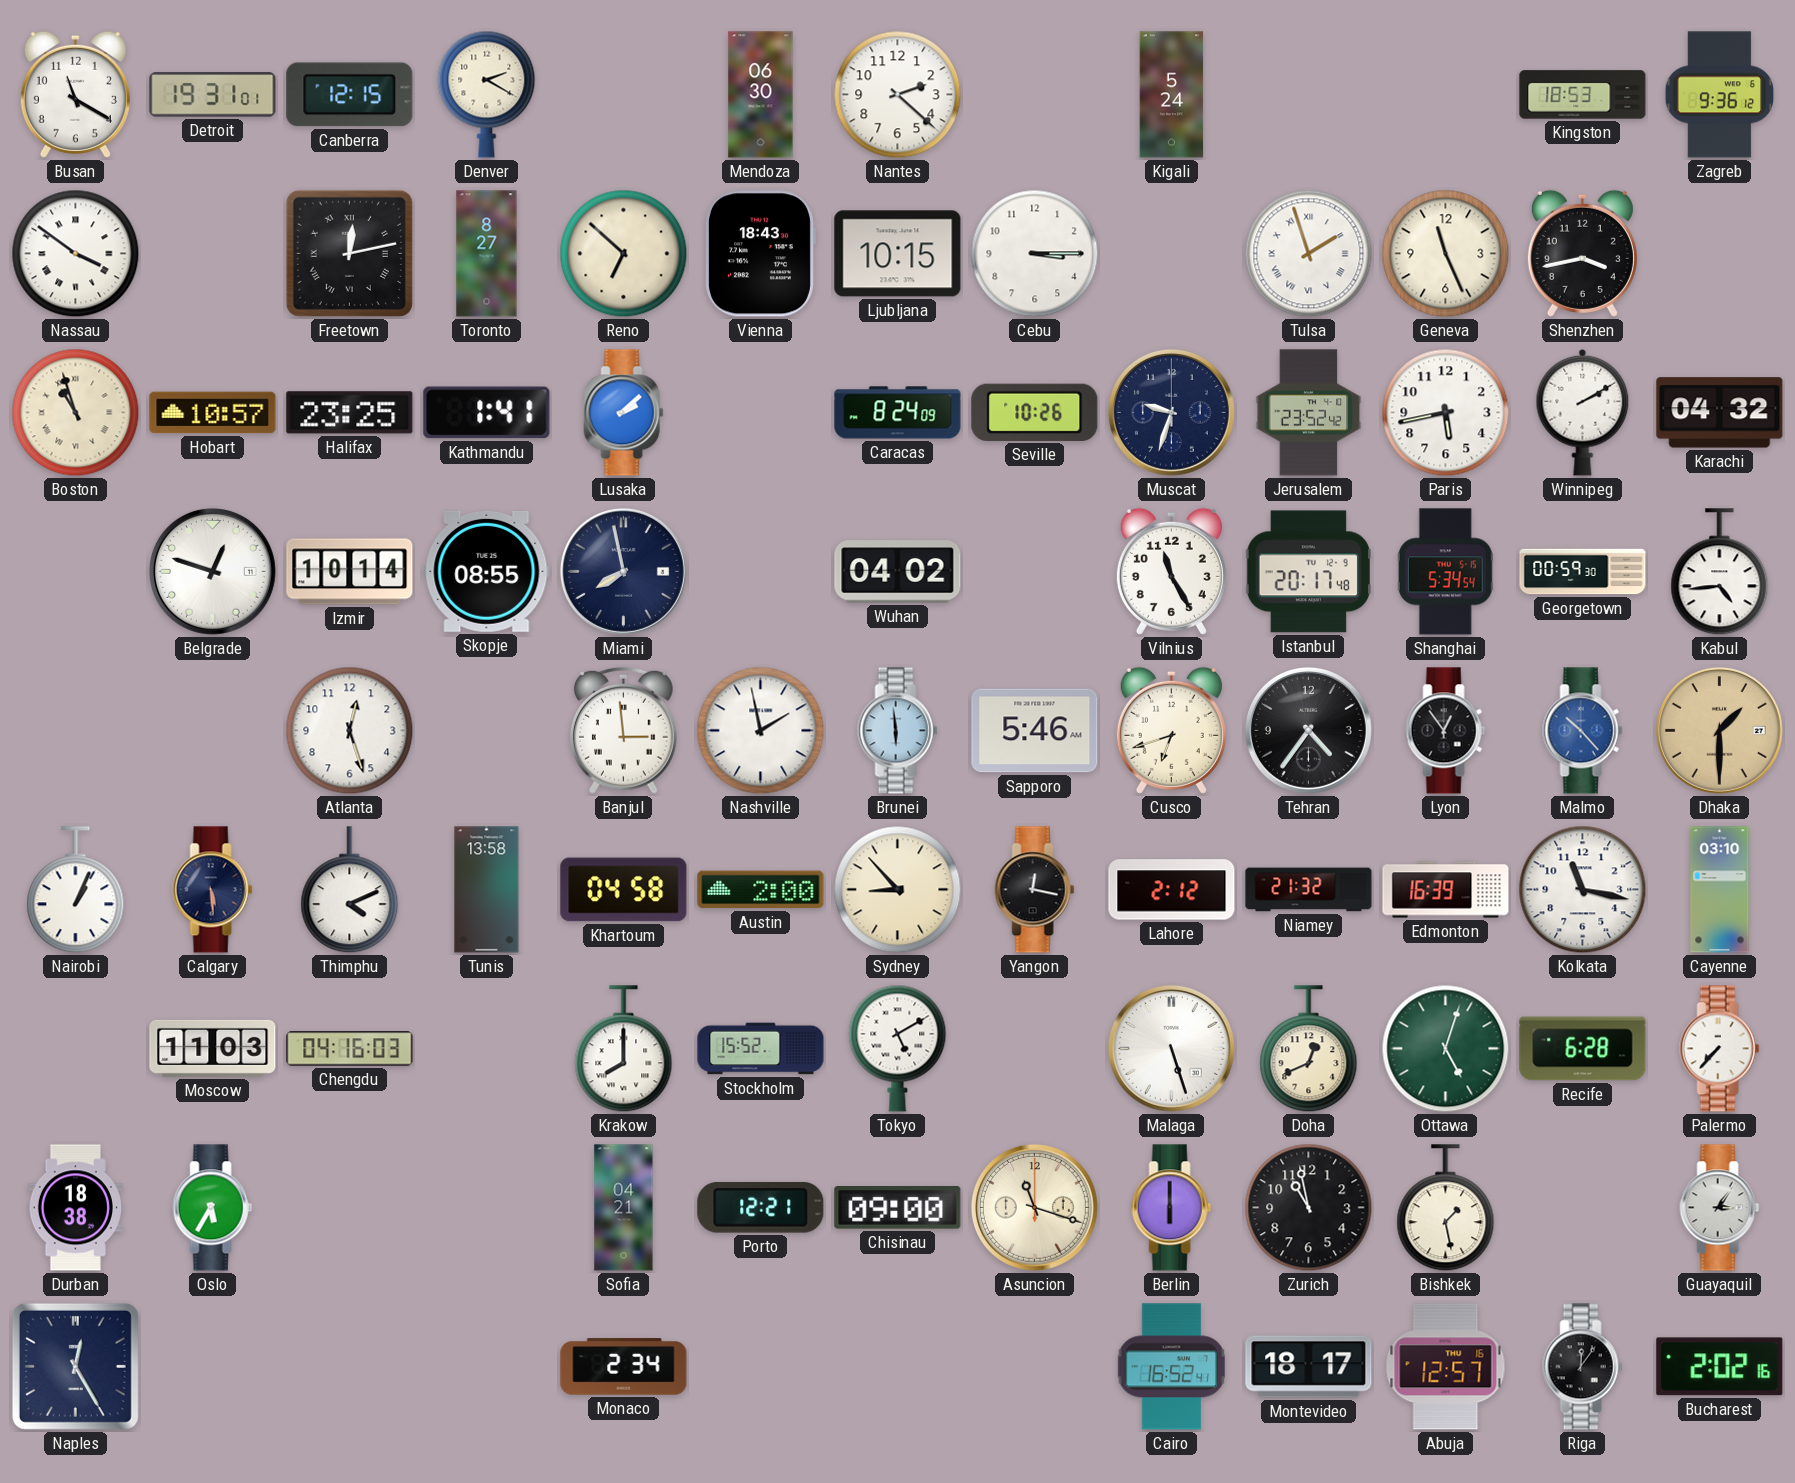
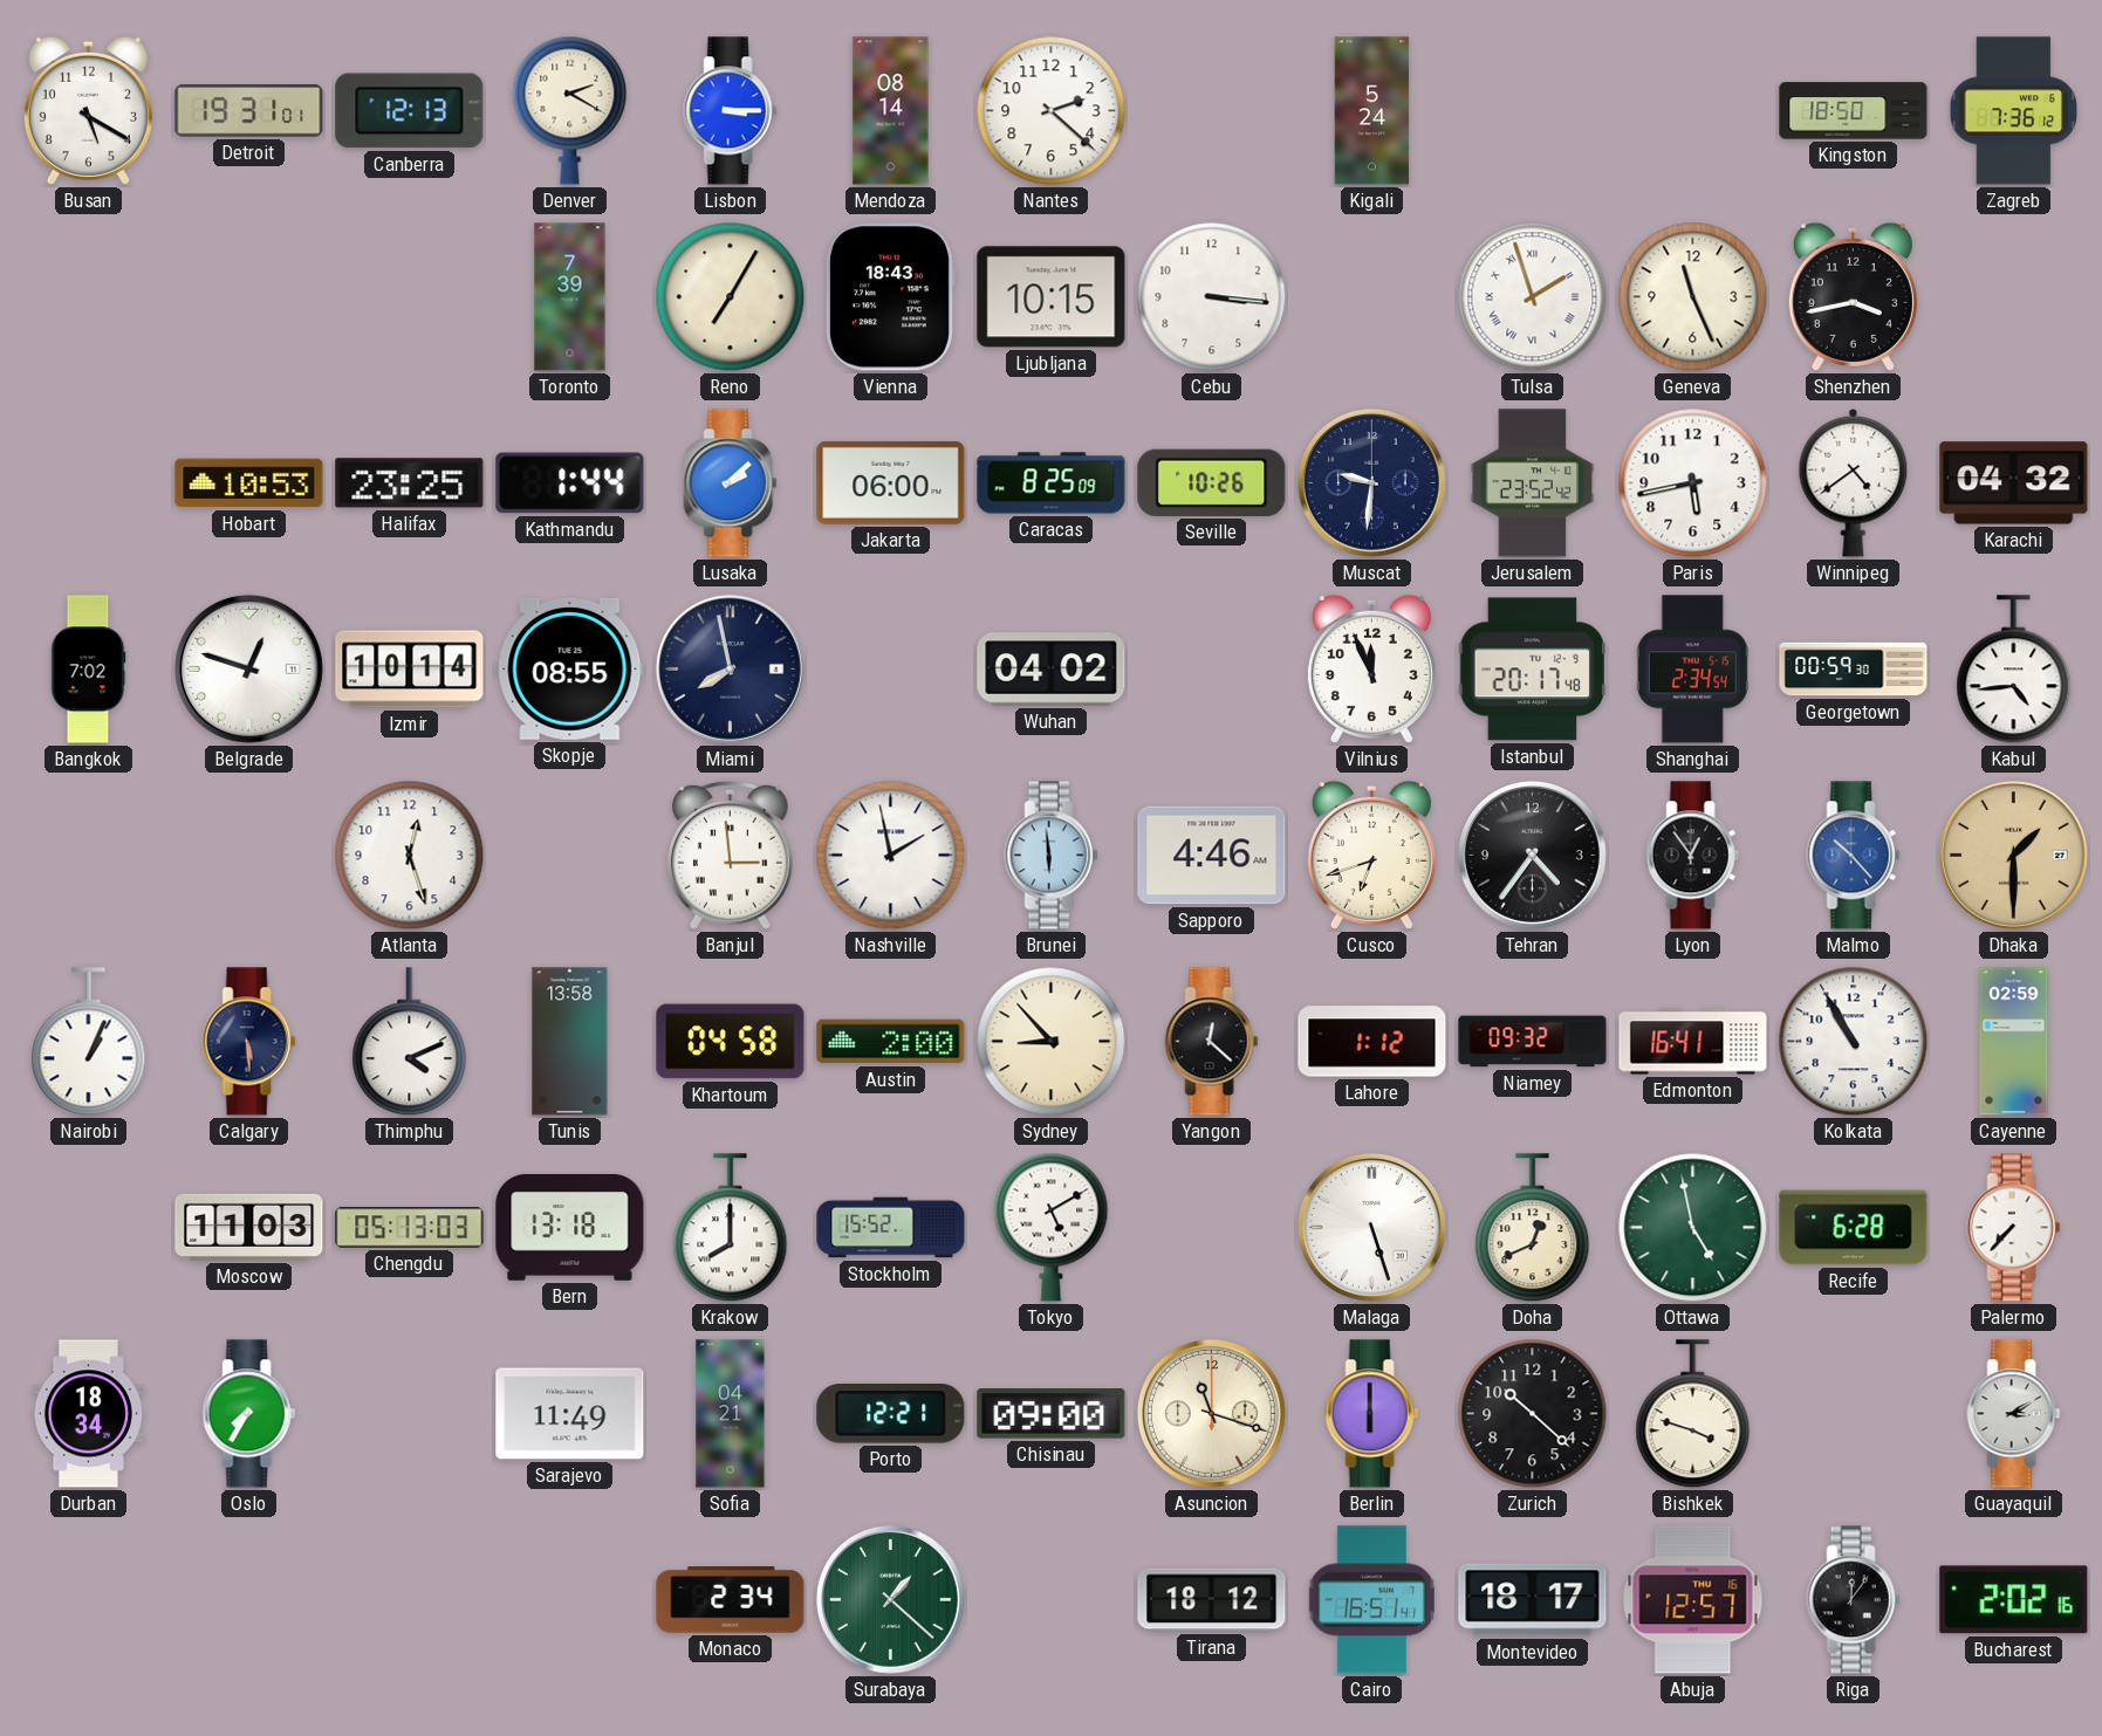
Busan: 11:20 -> 5:20
Canberra: 12:15 -> 12:13
Lisbon: none -> 3:15
Mendoza: 06:30 -> 08:14
Kingston: 18:53 -> 18:50
Zagreb: 9:36 -> 7:36
Nassau: 3:51 -> none
Freetown: 12:13 -> none
Toronto: 8:27 -> 7:39
Reno: 6:52 -> 7:05
Cebu: 3:15 -> 3:16
Boston: 10:57 -> none
Hobart: 10:57 -> 10:53
Kathmandu: 1:41 -> 1:44
Jakarta: none -> 06:00
Caracas: 8:24 -> 8:25
Muscat: 9:33 -> 9:31
Winnipeg: 2:10 -> 4:39
Bangkok: none -> 7:02
Vilnius: 11:25 -> 11:56
Shanghai: 5:34 -> 2:34
Sapporo: 5:46 -> 4:46
Yangon: 12:17 -> 12:22
Lahore: 2:12 -> 1:12
Niamey: 21:32 -> 09:32
Edmonton: 16:39 -> 16:41
Kolkata: 11:17 -> 10:55
Cayenne: 03:10 -> 02:59
Chengdu: 04:16 -> 05:13
Bern: none -> 13:18
Ottawa: 5:03 -> 4:58
Durban: 18:38 -> 18:34
Oslo: 5:35 -> 7:35
Sarajevo: none -> 11:49
Zurich: 10:58 -> 10:22
Bishkek: 1:28 -> 3:48
Guayaquil: 3:06 -> 3:10
Naples: 12:25 -> none
Surabaya: none -> 1:22
Tirana: none -> 18:12
Cairo: 16:52 -> 16:51
